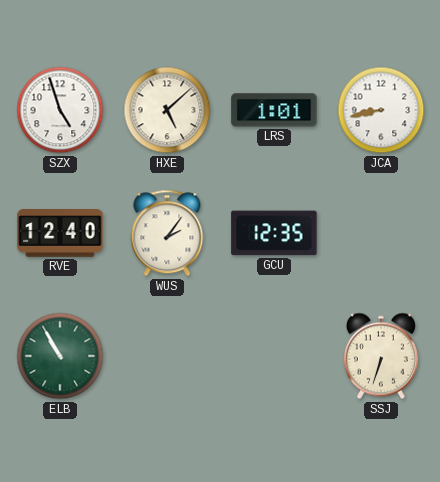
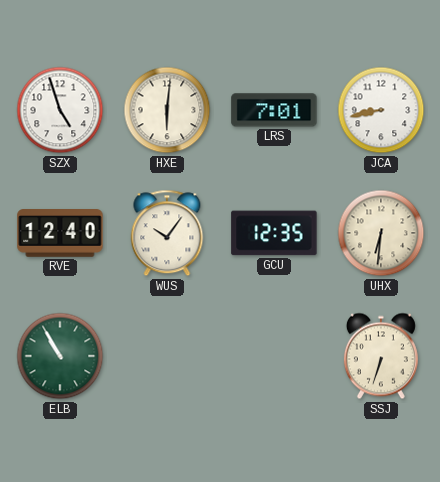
HXE: 5:08 -> 6:01
LRS: 1:01 -> 7:01
WUS: 2:06 -> 10:06
UHX: none -> 6:31
